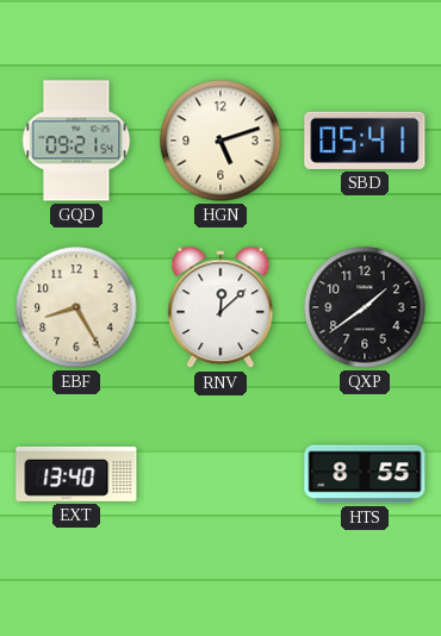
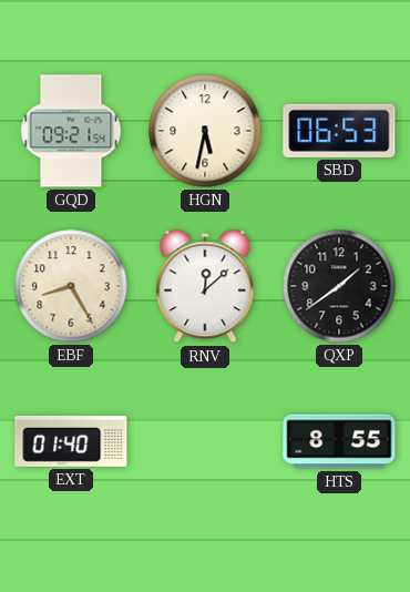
HGN: 5:12 -> 5:32
SBD: 05:41 -> 06:53
EXT: 13:40 -> 01:40
